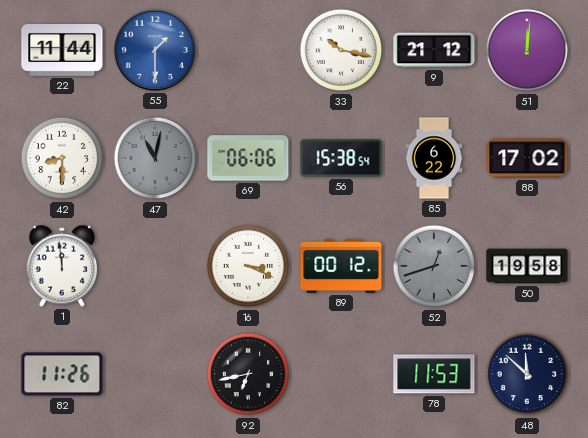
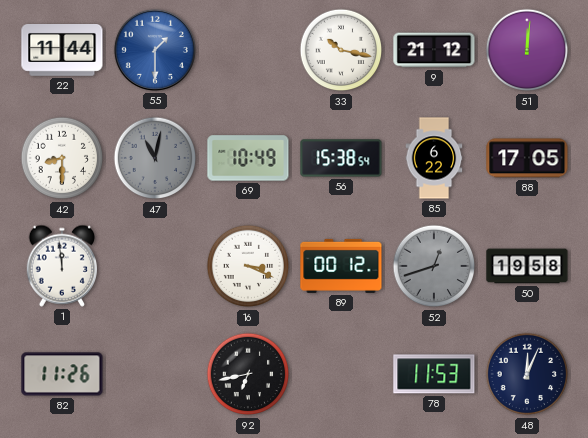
69: 06:06 -> 10:49
88: 17:02 -> 17:05
48: 11:52 -> 12:04
